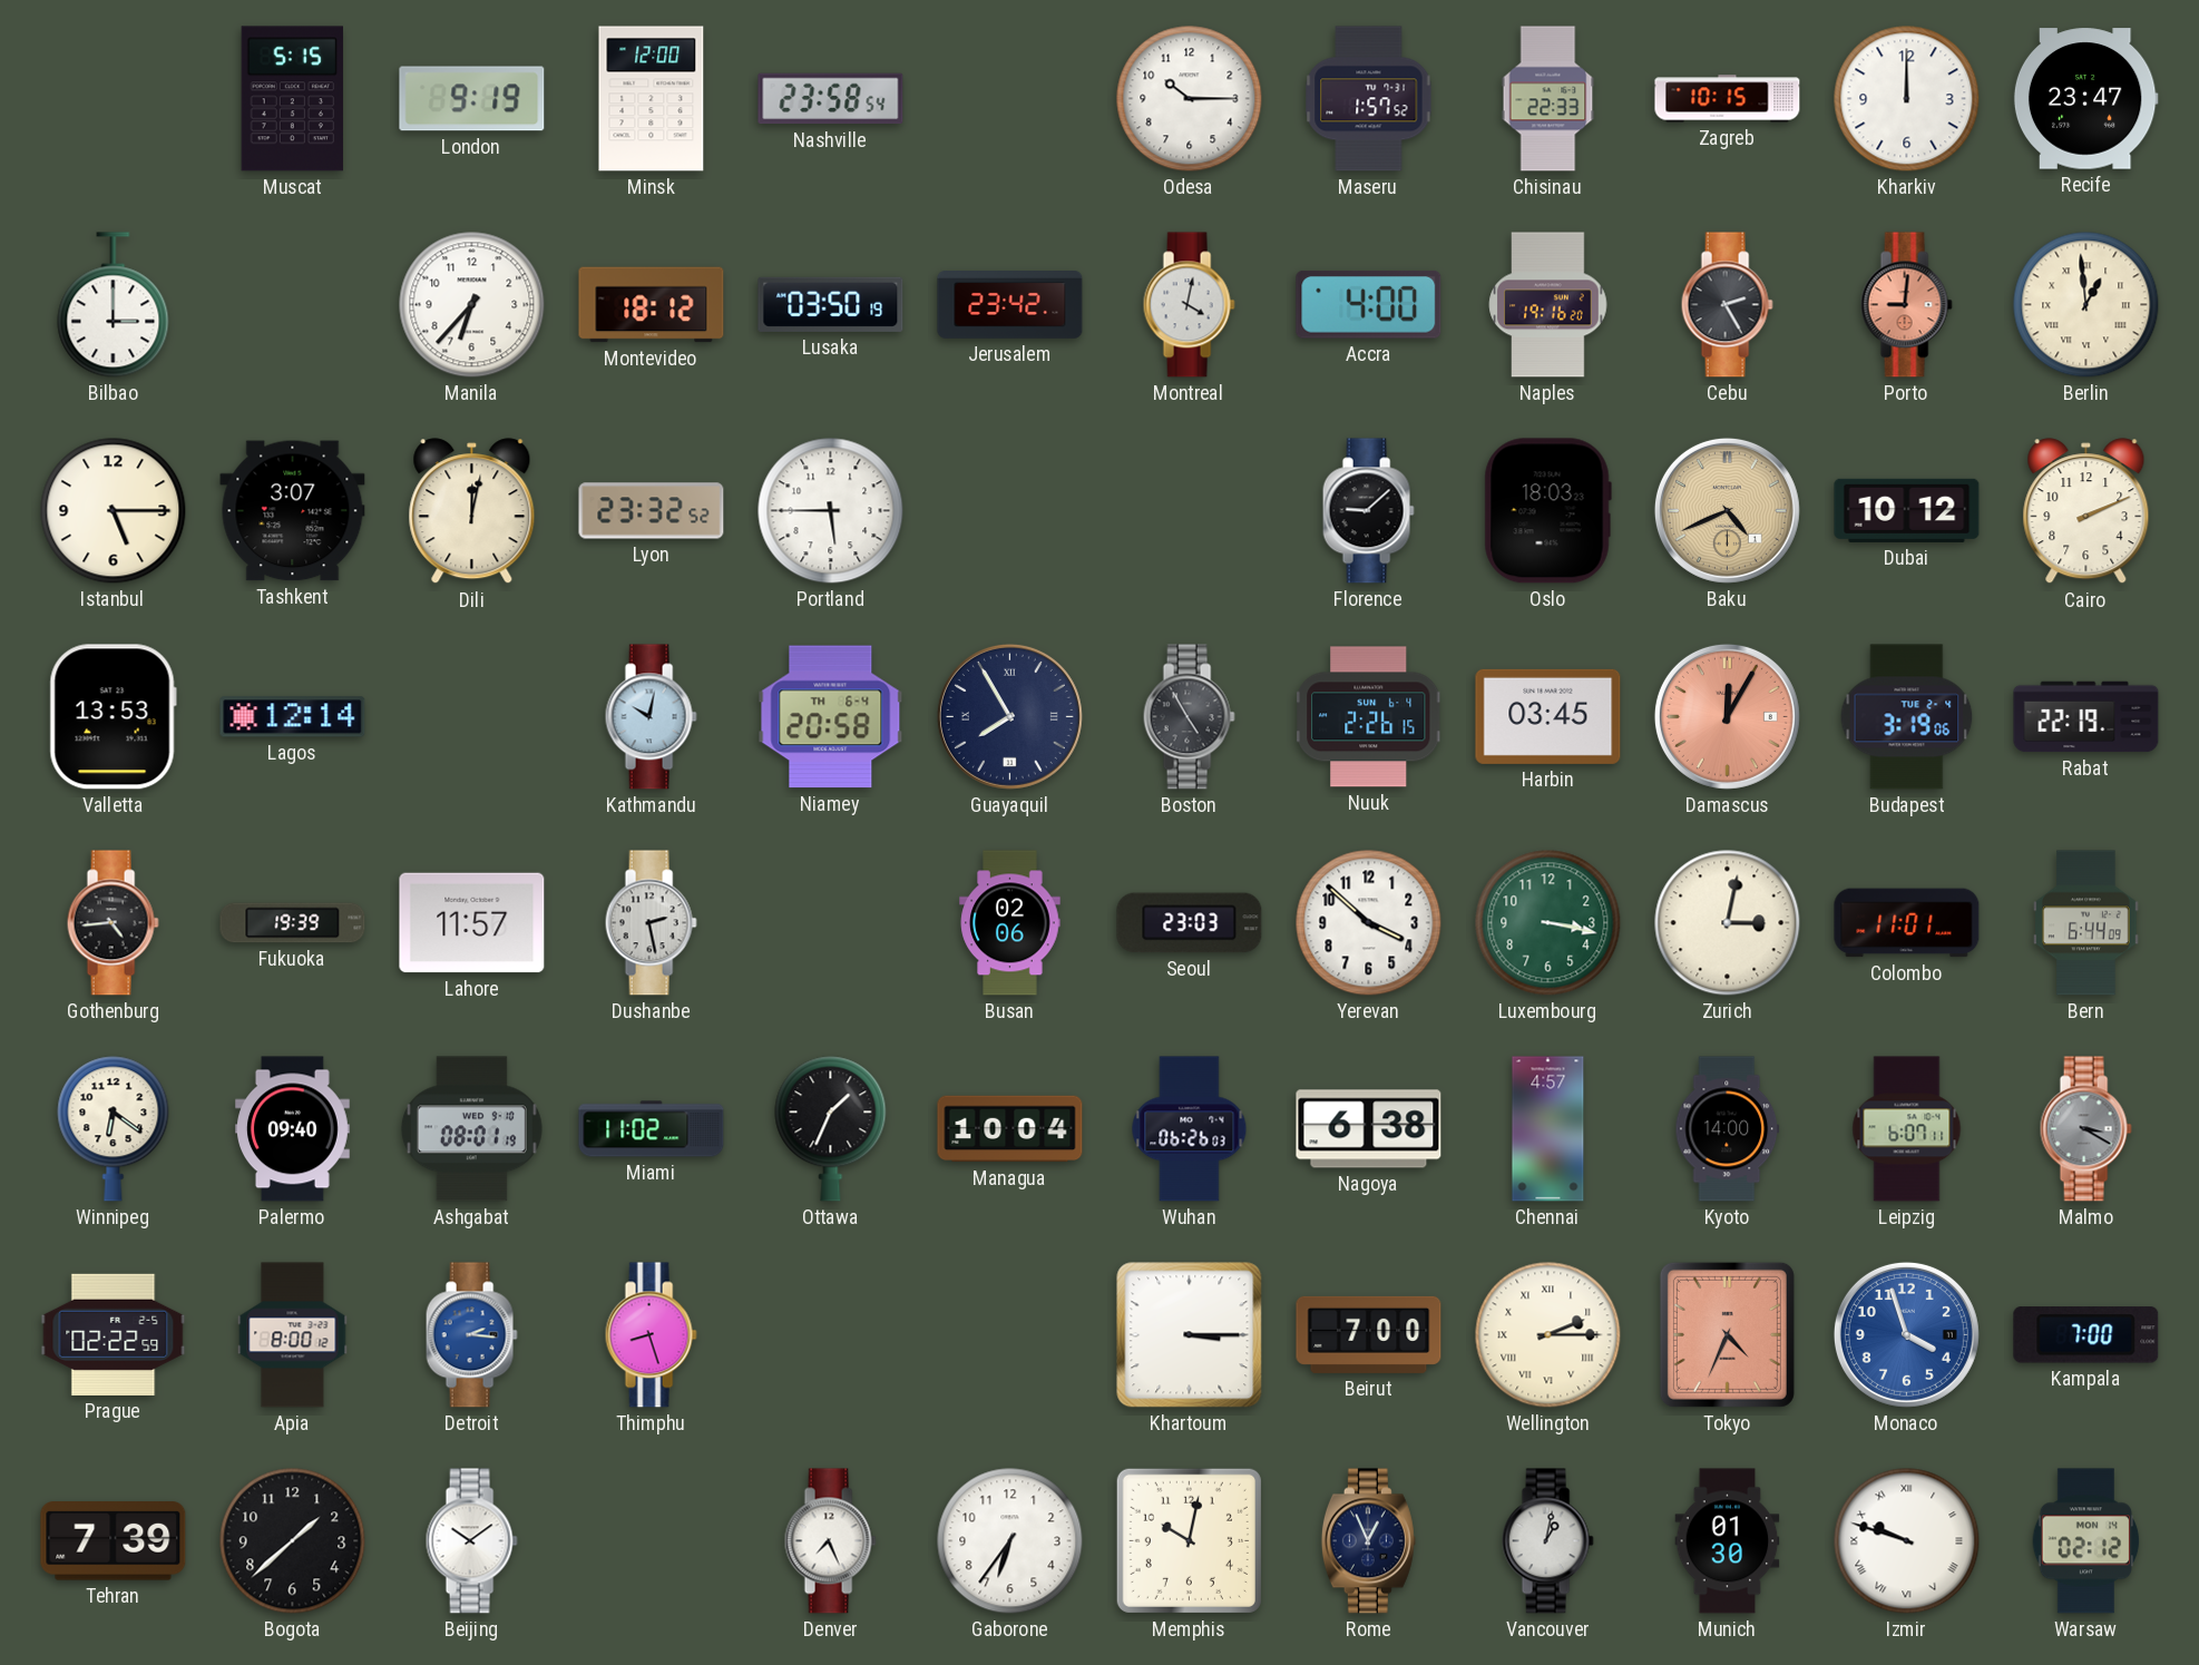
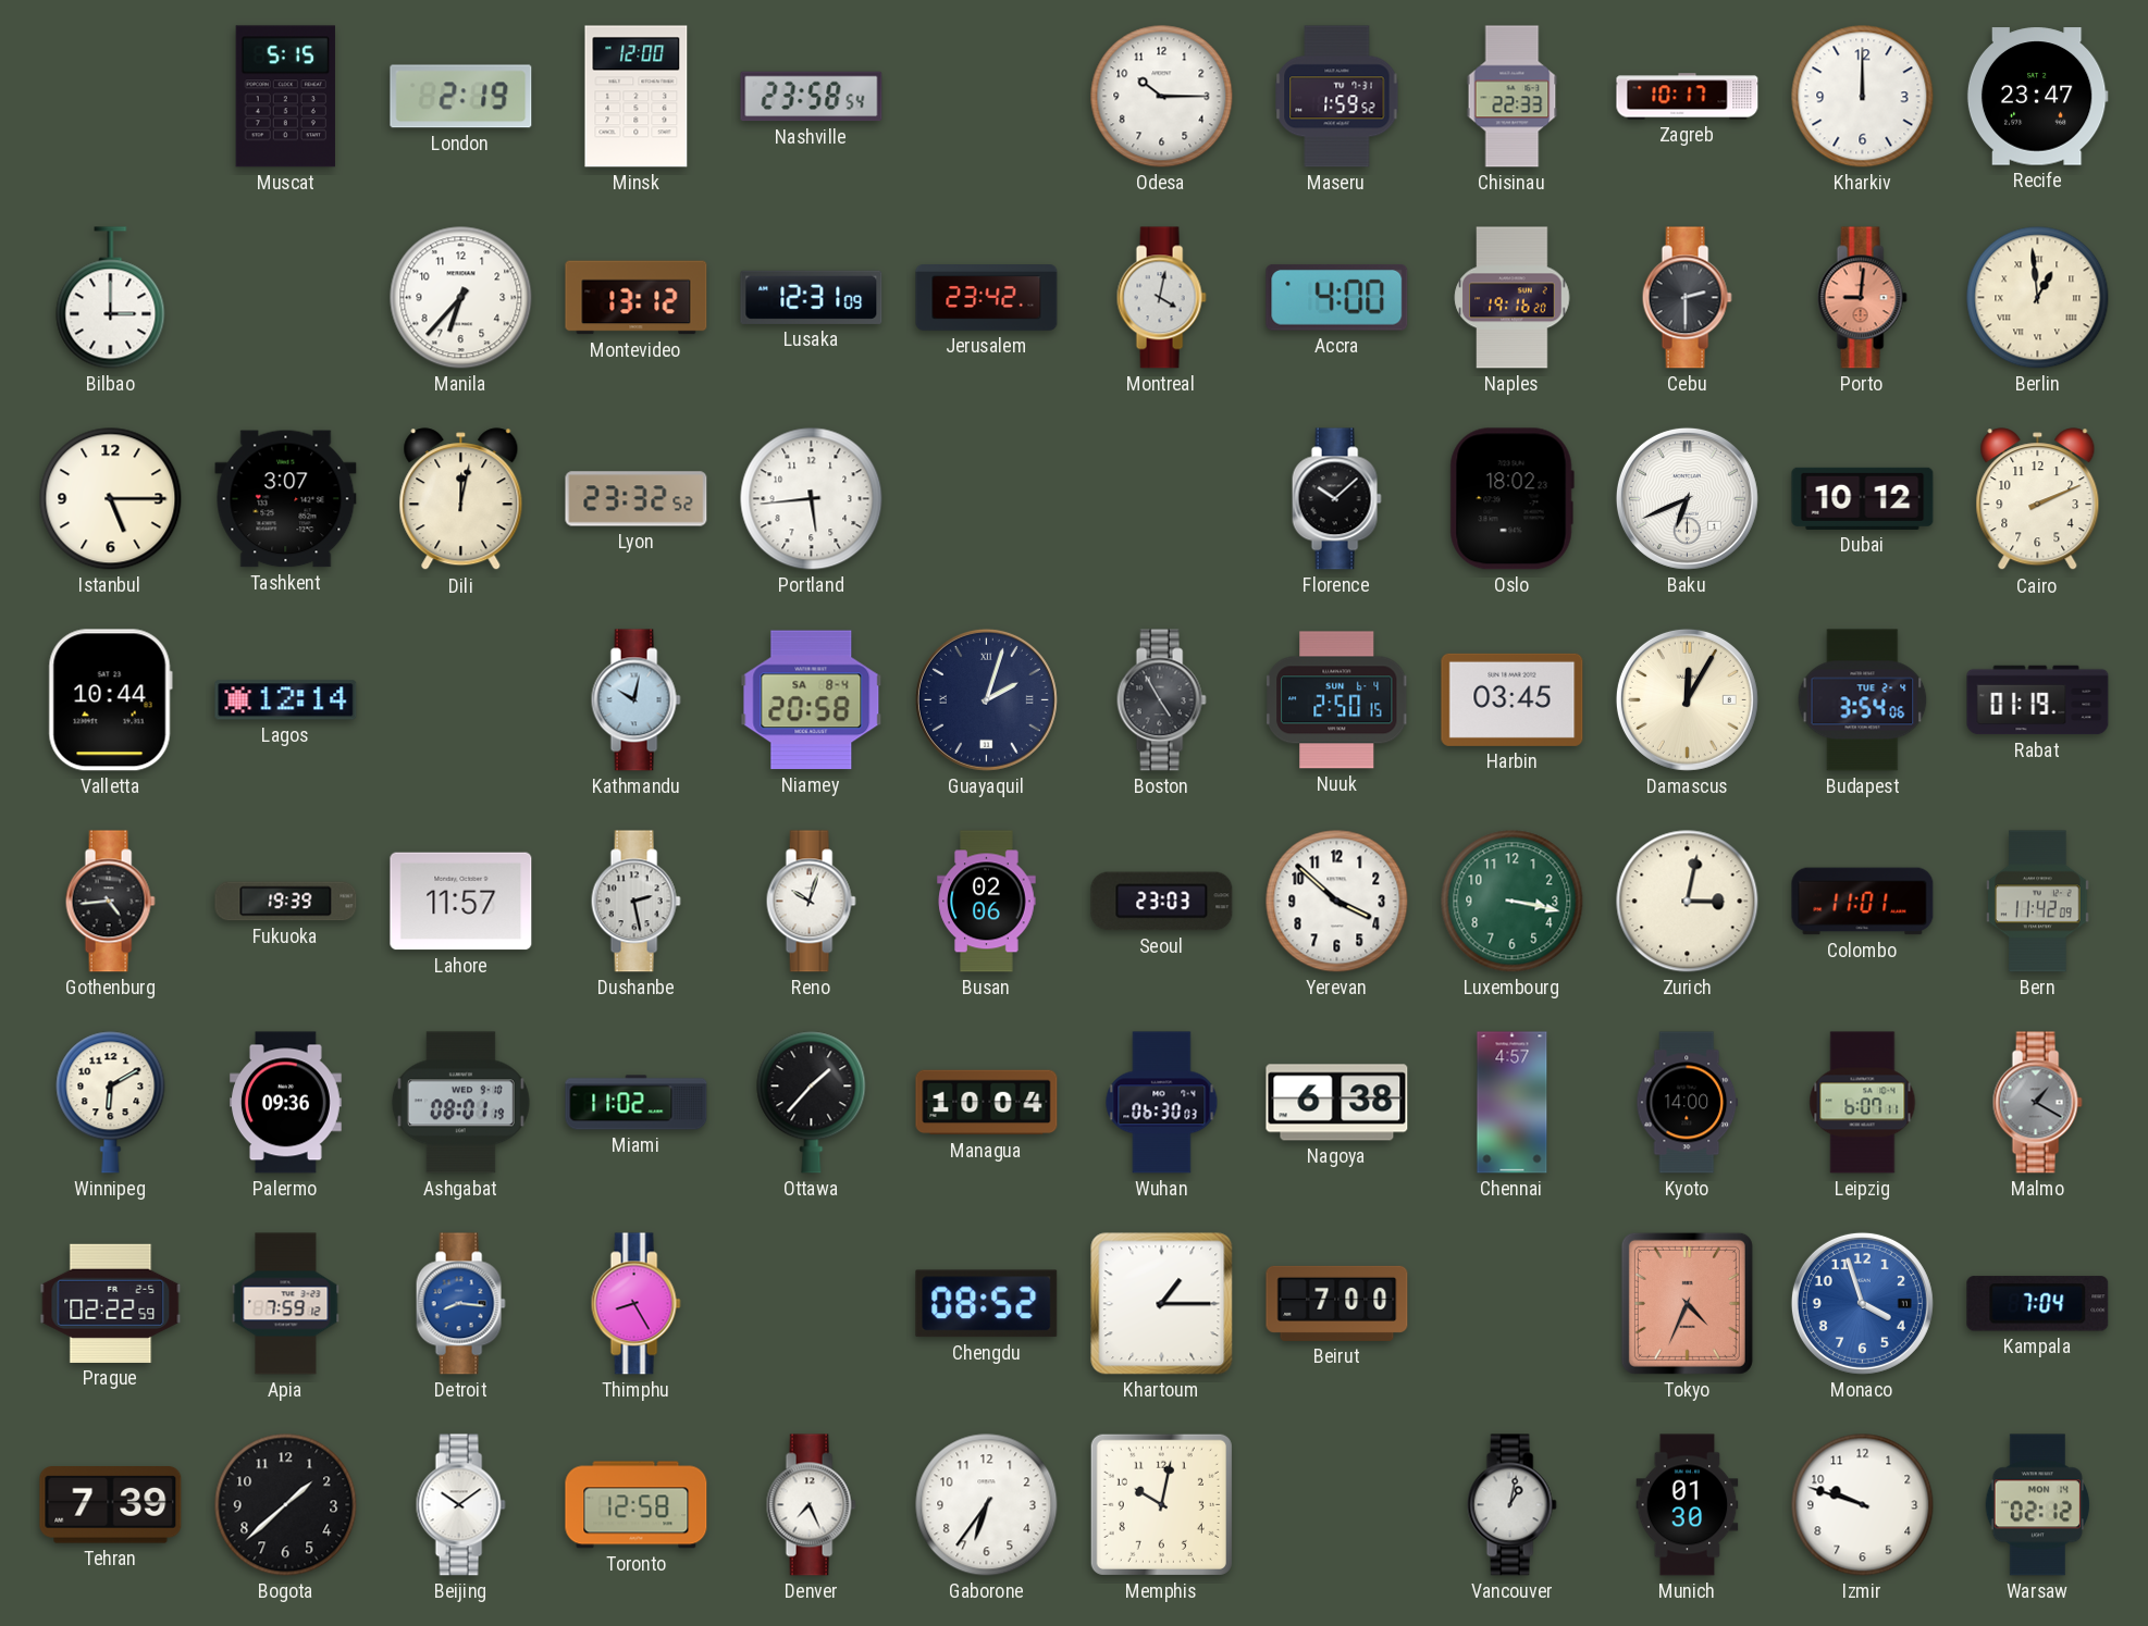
London: 9:19 -> 2:19
Maseru: 1:57 -> 1:59
Zagreb: 10:15 -> 10:17
Montevideo: 18:12 -> 13:12
Lusaka: 03:50 -> 12:31
Cebu: 2:25 -> 2:30
Portland: 5:45 -> 5:44
Florence: 9:08 -> 10:08
Oslo: 18:03 -> 18:02
Baku: 4:41 -> 6:41
Baku dial: champagne -> white
Valletta: 13:53 -> 10:44
Niamey date: TH 6-4 -> SA 8-4
Guayaquil: 7:55 -> 2:03
Nuuk: 2:26 -> 2:50
Damascus dial: salmon -> cream
Budapest: 3:19 -> 3:54
Rabat: 22:19 -> 01:19
Reno: none -> 10:03
Bern: 6:44 -> 11:42
Winnipeg: 6:21 -> 6:10
Palermo: 09:40 -> 09:36
Ottawa: 1:34 -> 1:37
Wuhan: 06:26 -> 06:30
Malmo: 3:20 -> 1:20
Apia: 8:00 -> 7:59
Detroit: 2:16 -> 8:16
Thimphu: 8:27 -> 8:25
Chengdu: none -> 08:52
Khartoum: 3:15 -> 1:15
Wellington: 2:15 -> none
Kampala: 7:00 -> 7:04
Toronto: none -> 12:58
Rome: 12:56 -> none
Izmir numerals: Roman -> Arabic
